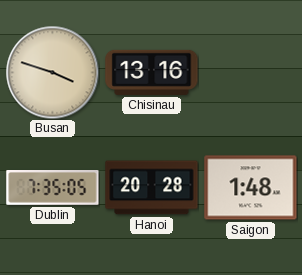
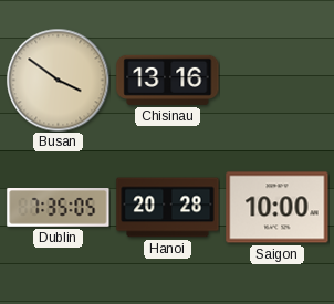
Busan: 3:48 -> 3:51
Saigon: 1:48 -> 10:00
